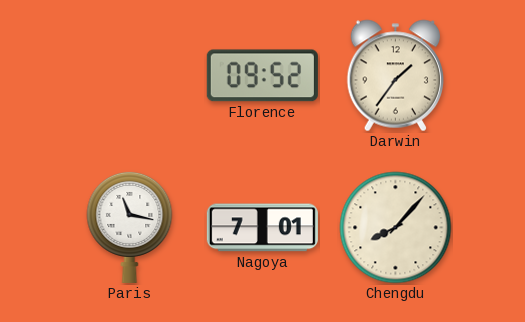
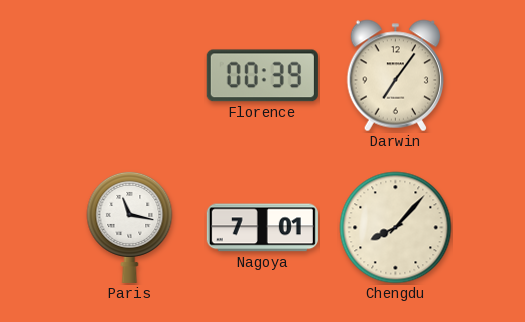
Florence: 09:52 -> 00:39
Darwin: 1:36 -> 7:06
